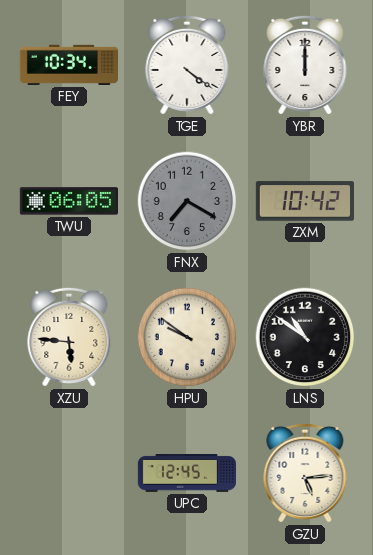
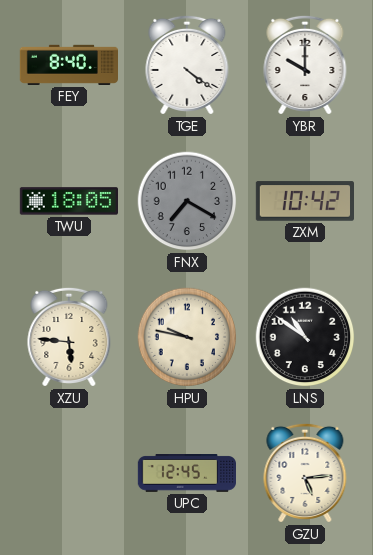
FEY: 10:34 -> 8:40
YBR: 12:00 -> 10:00
TWU: 06:05 -> 18:05
HPU: 9:51 -> 9:47
